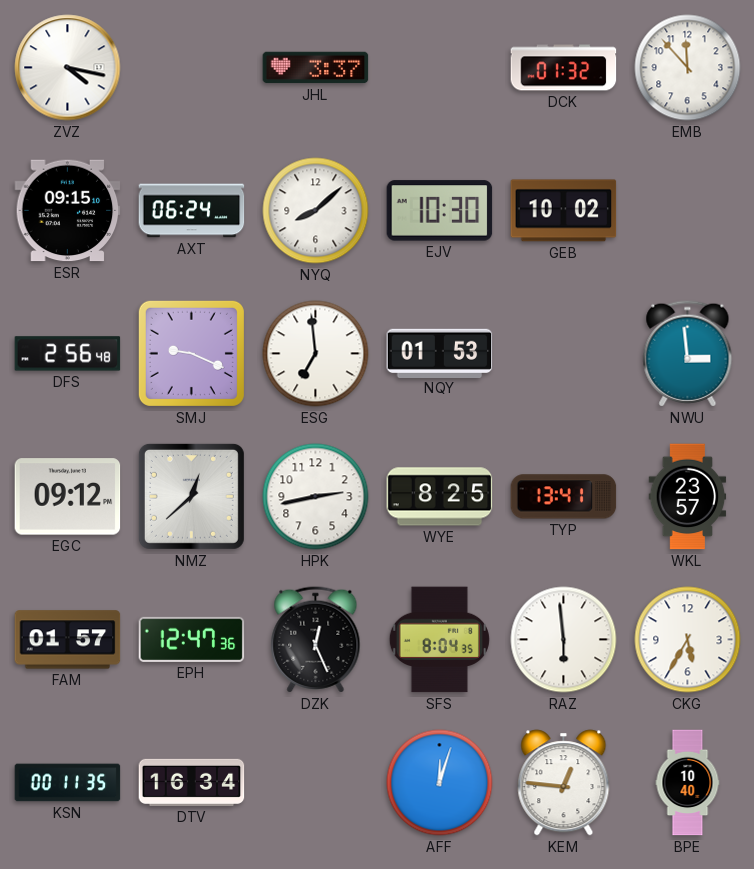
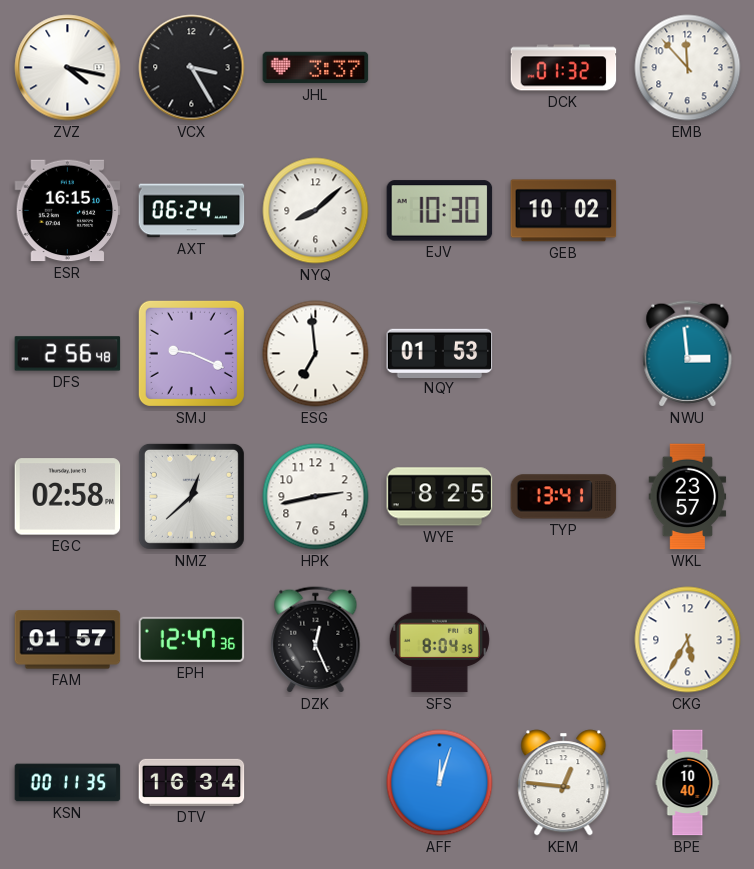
VCX: none -> 3:25
ESR: 09:15 -> 16:15
EGC: 09:12 -> 02:58
RAZ: 5:59 -> none
